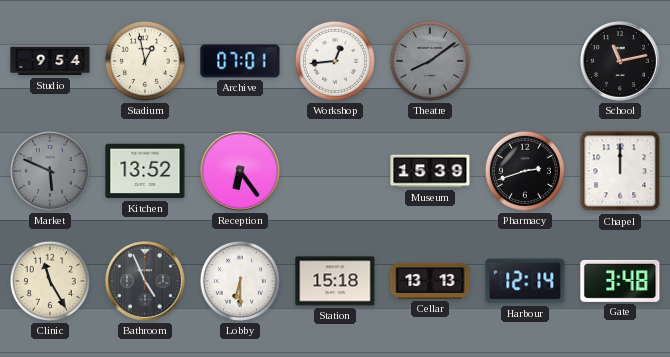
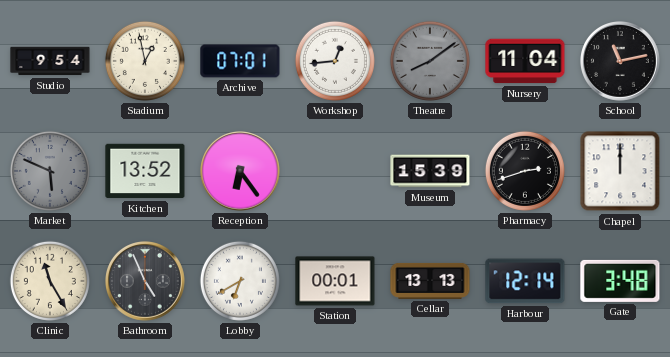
Nursery: none -> 11:04
Lobby: 6:30 -> 6:40
Station: 15:18 -> 00:01
